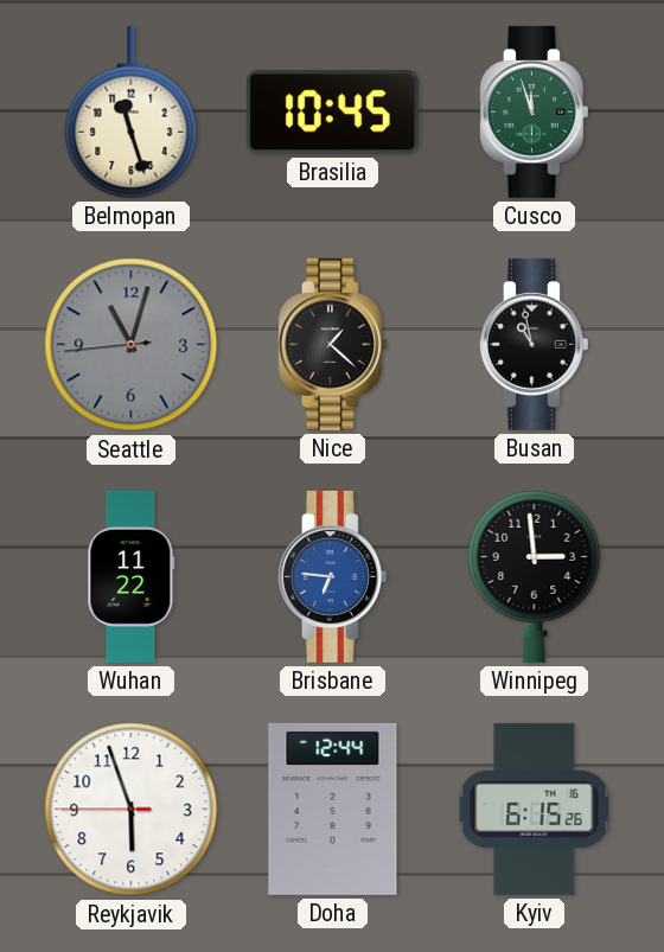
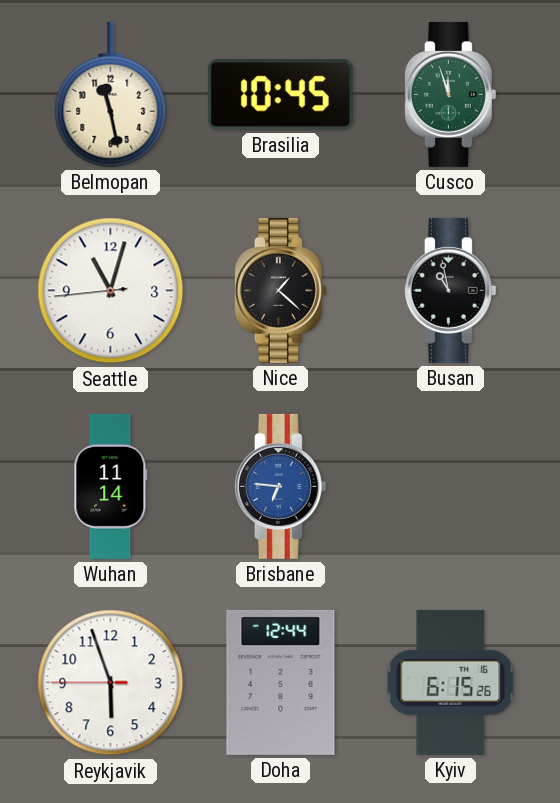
Belmopan: 11:27 -> 11:28
Seattle dial: grey -> white
Wuhan: 11:22 -> 11:14
Winnipeg: 2:59 -> none
